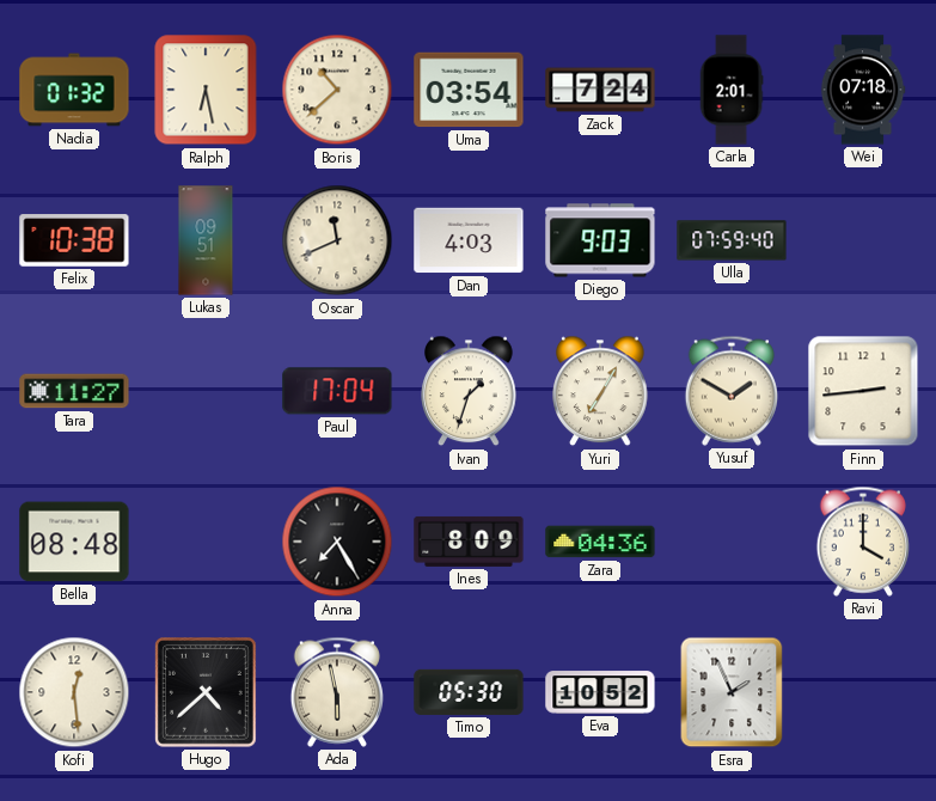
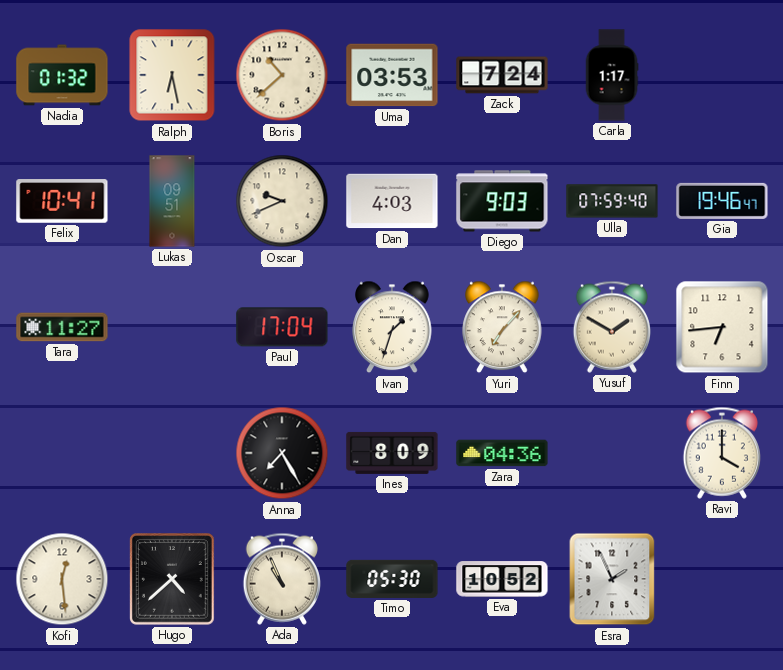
Uma: 03:54 -> 03:53
Carla: 2:01 -> 1:17
Wei: 07:18 -> none
Felix: 10:38 -> 10:41
Oscar: 11:41 -> 9:41
Gia: none -> 19:46
Yuri: 7:05 -> 7:07
Finn: 2:44 -> 6:44
Bella: 08:48 -> none
Ada: 5:58 -> 10:56
